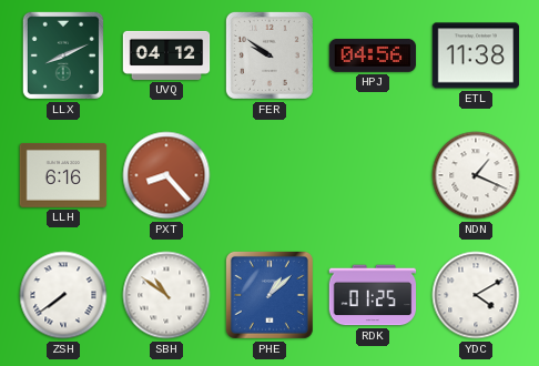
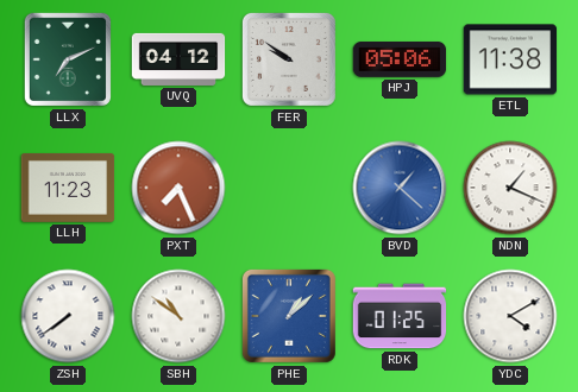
LLX: 8:11 -> 7:11
HPJ: 04:56 -> 05:06
LLH: 6:16 -> 11:23
PXT: 8:23 -> 7:26
BVD: none -> 1:22
